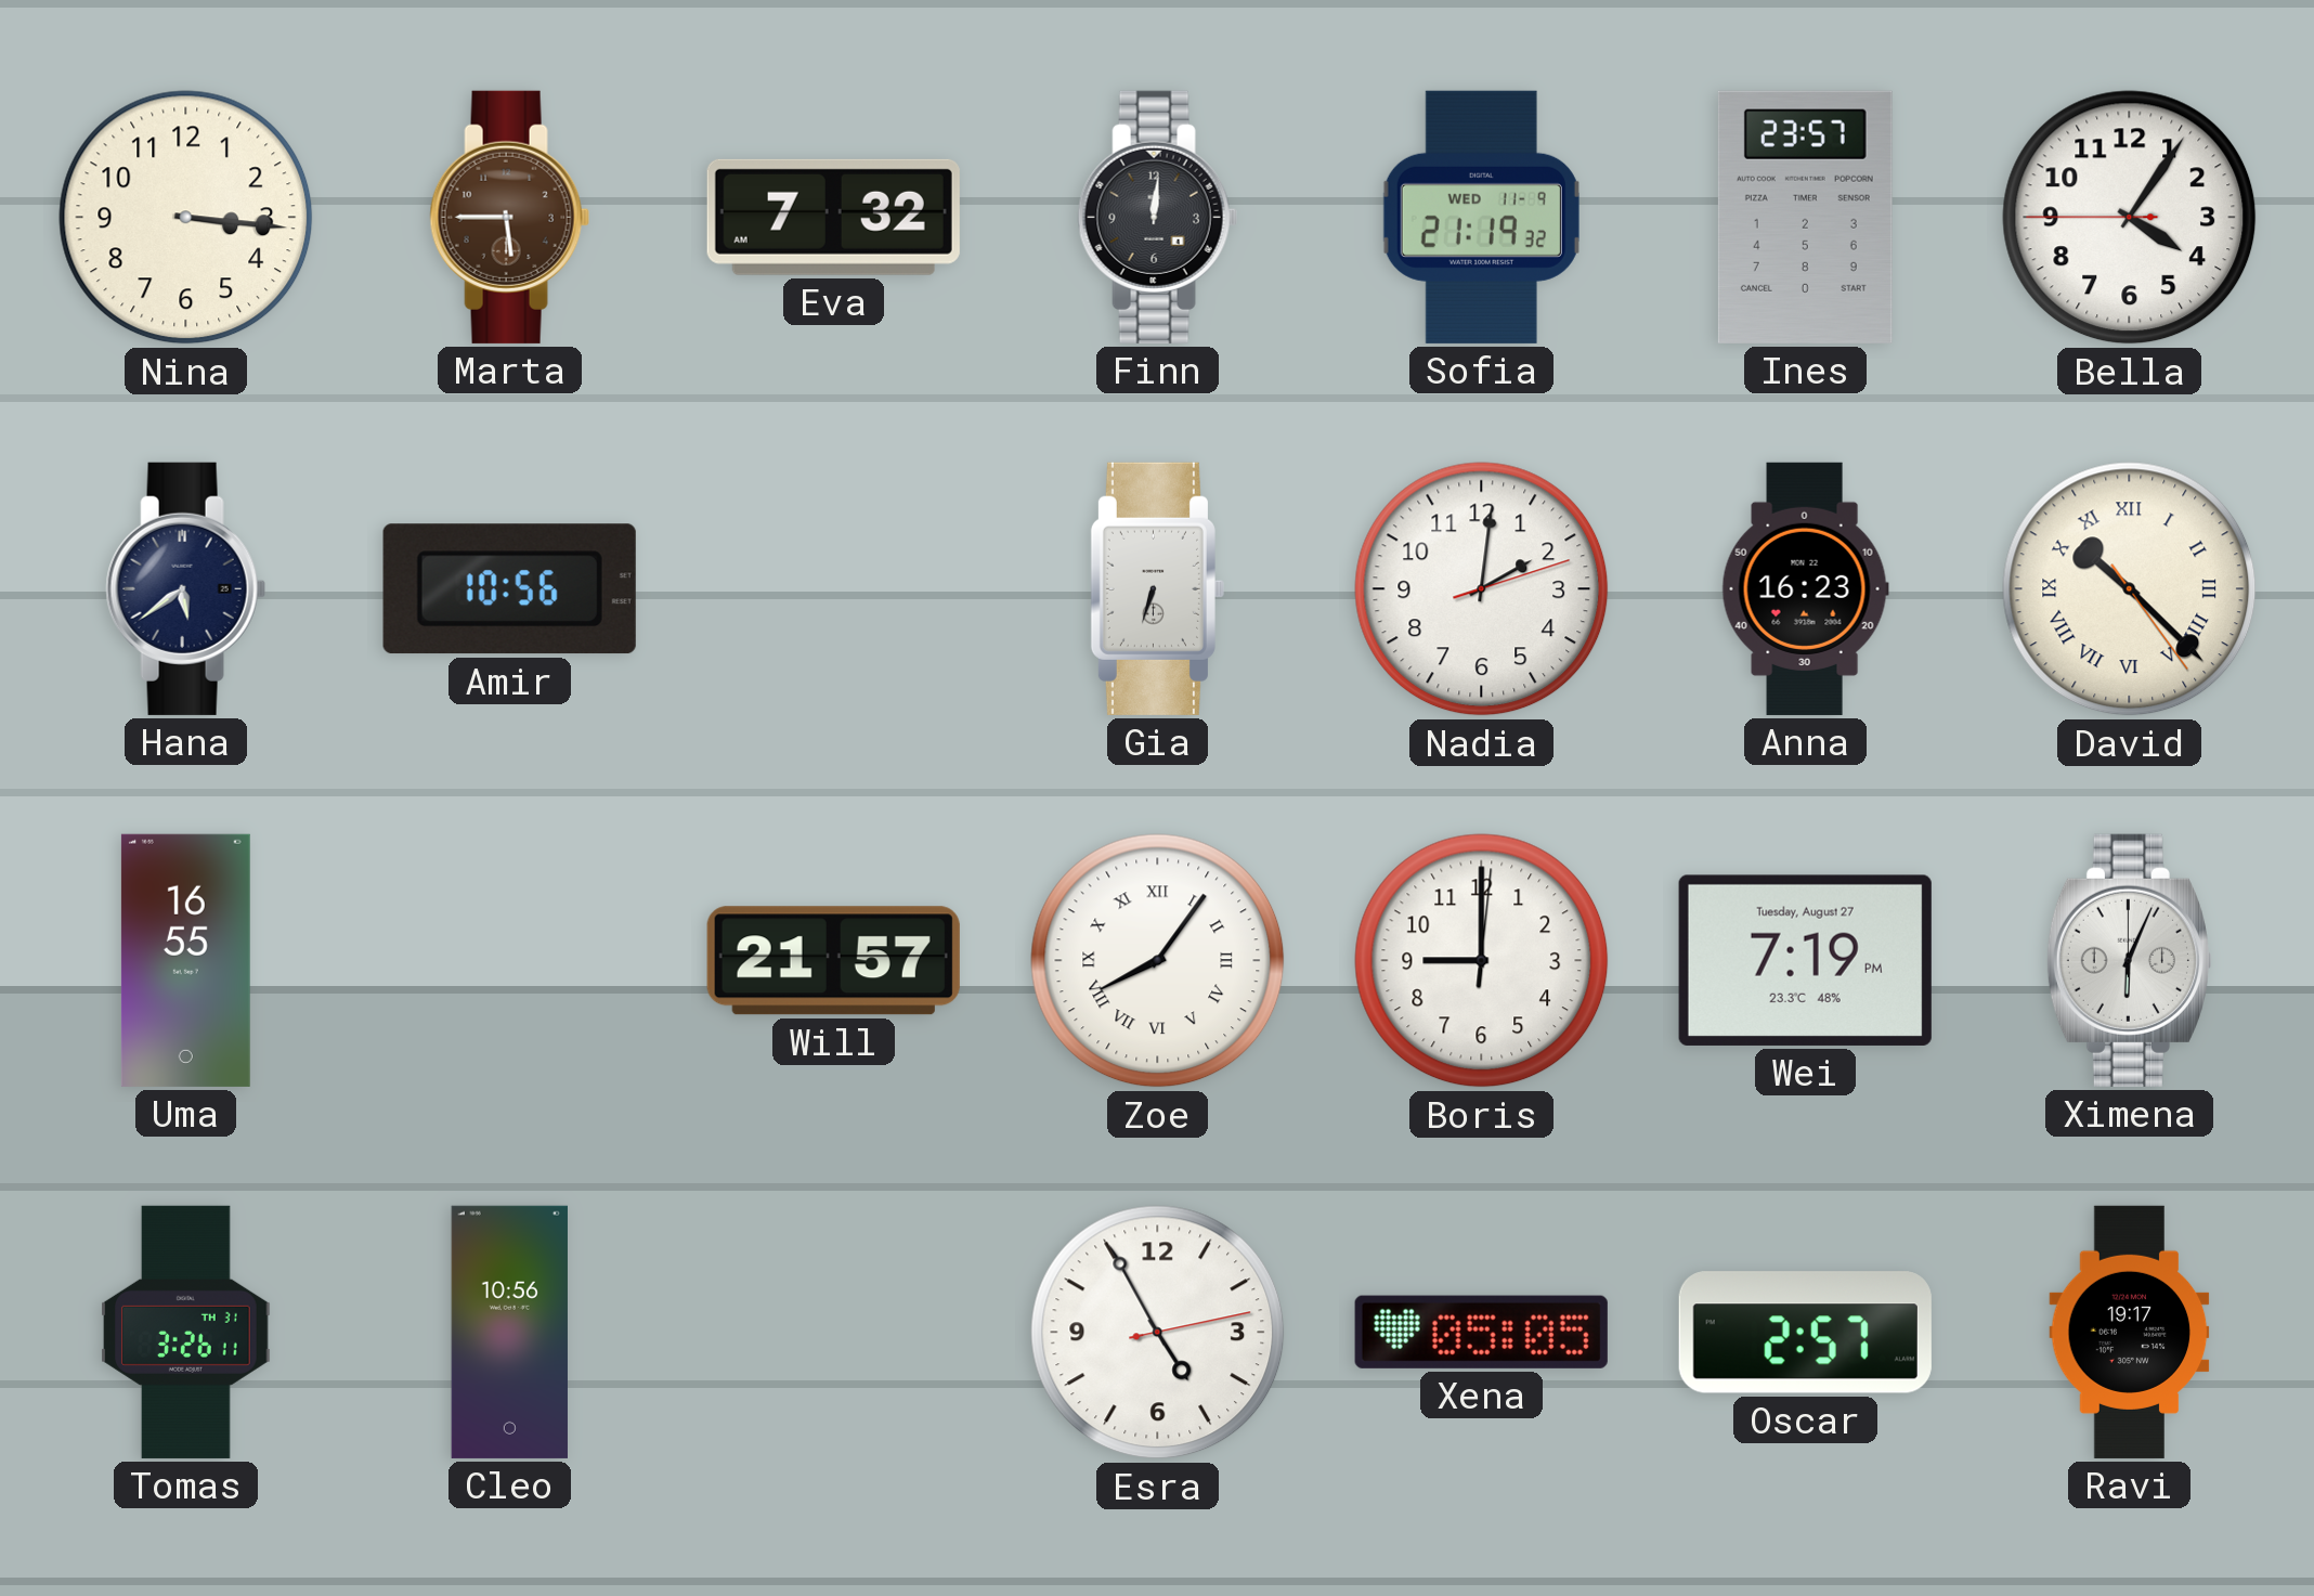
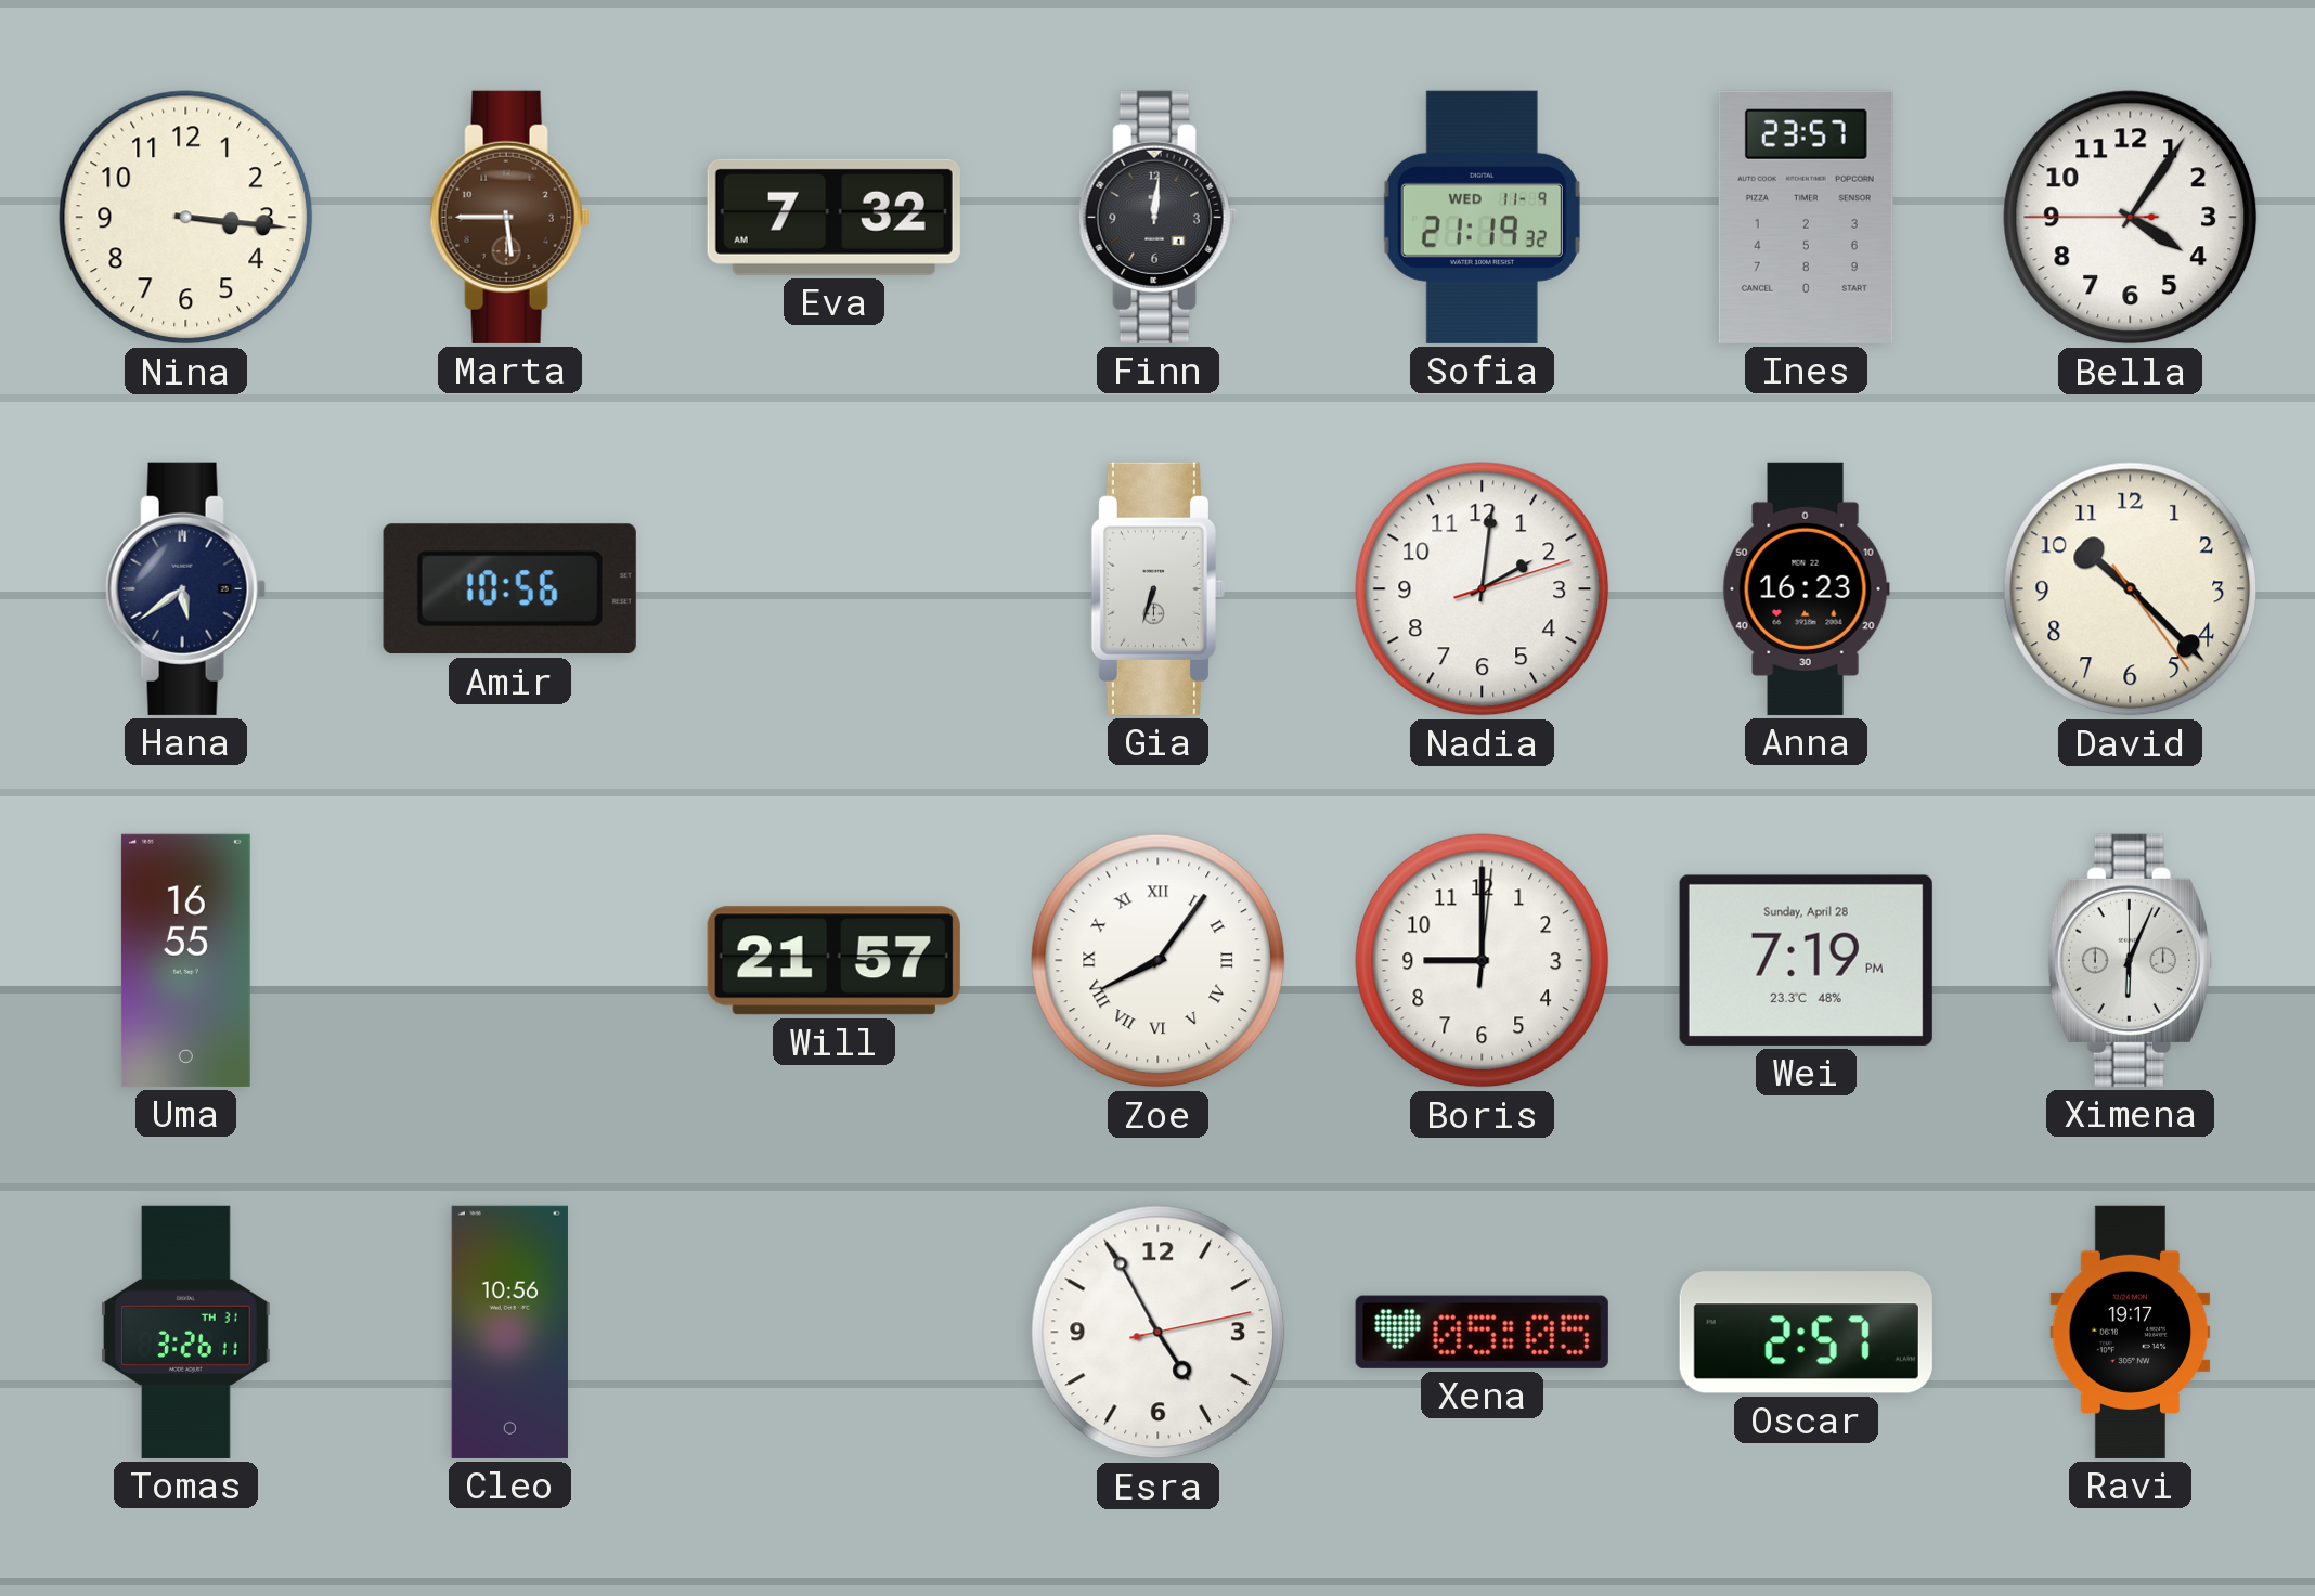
David numerals: Roman -> Arabic
Wei date: Tuesday, August 27 -> Sunday, April 28
